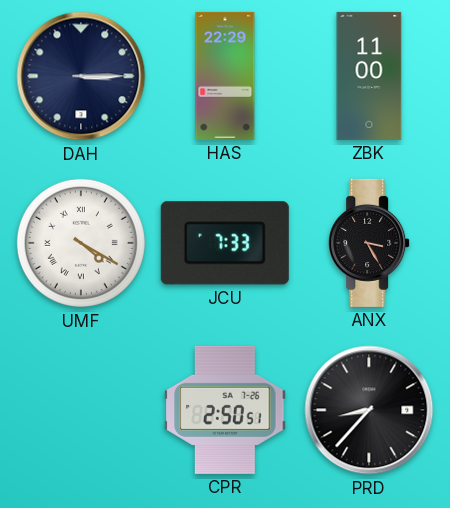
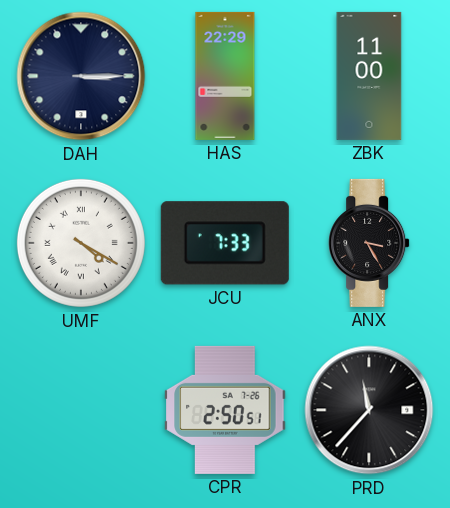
PRD: 8:37 -> 11:37
